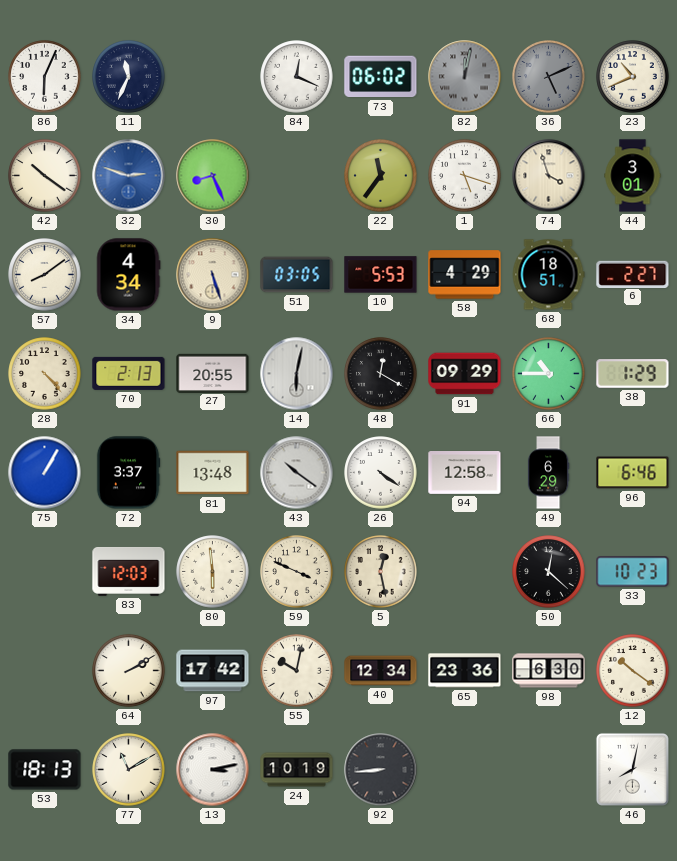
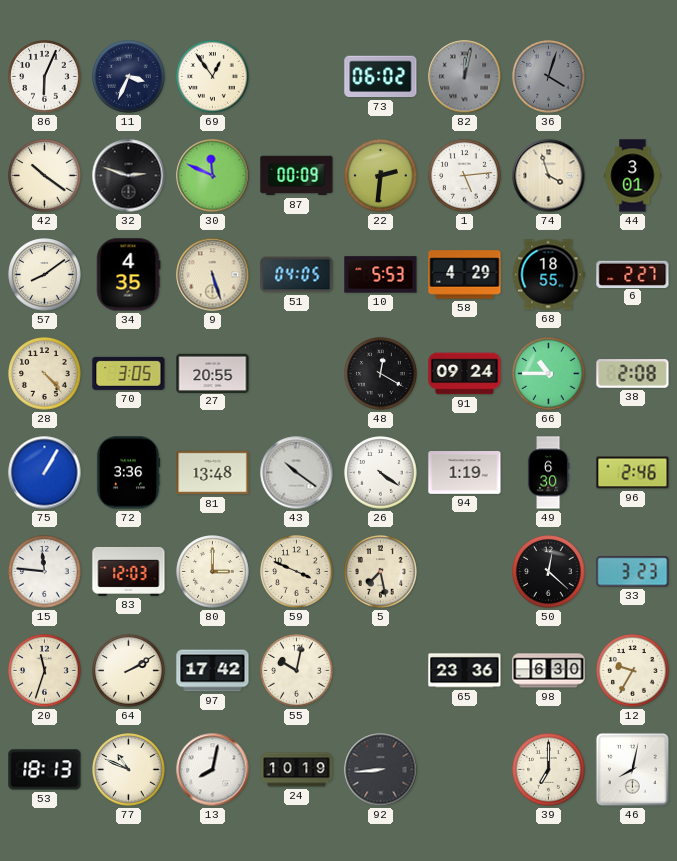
11: 11:34 -> 3:34
69: none -> 12:54
84: 12:19 -> none
36: 5:11 -> 4:03
23: 10:41 -> none
32 dial: blue -> black
30: 8:26 -> 11:49
87: none -> 00:09
22: 11:36 -> 2:31
1: 5:18 -> 5:14
34: 4:34 -> 4:35
51: 03:05 -> 04:05
68: 18:51 -> 18:55
70: 2:13 -> 3:05
14: 6:02 -> none
91: 09:29 -> 09:24
38: 1:29 -> 2:08
72: 3:37 -> 3:36
94: 12:58 -> 1:19
49: 6:29 -> 6:30
96: 6:46 -> 2:46
15: none -> 11:46
80: 5:59 -> 3:00
5: 12:28 -> 7:28
33: 10:23 -> 3:23
20: none -> 11:33
40: 12:34 -> none
12: 10:21 -> 9:35
77: 11:10 -> 10:49
13: 3:13 -> 8:02
39: none -> 7:00
